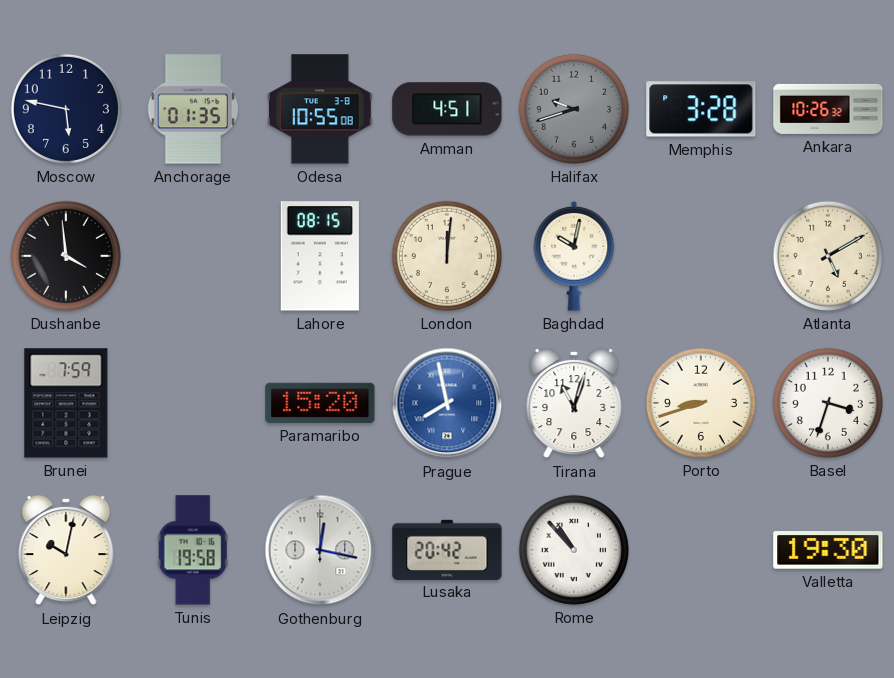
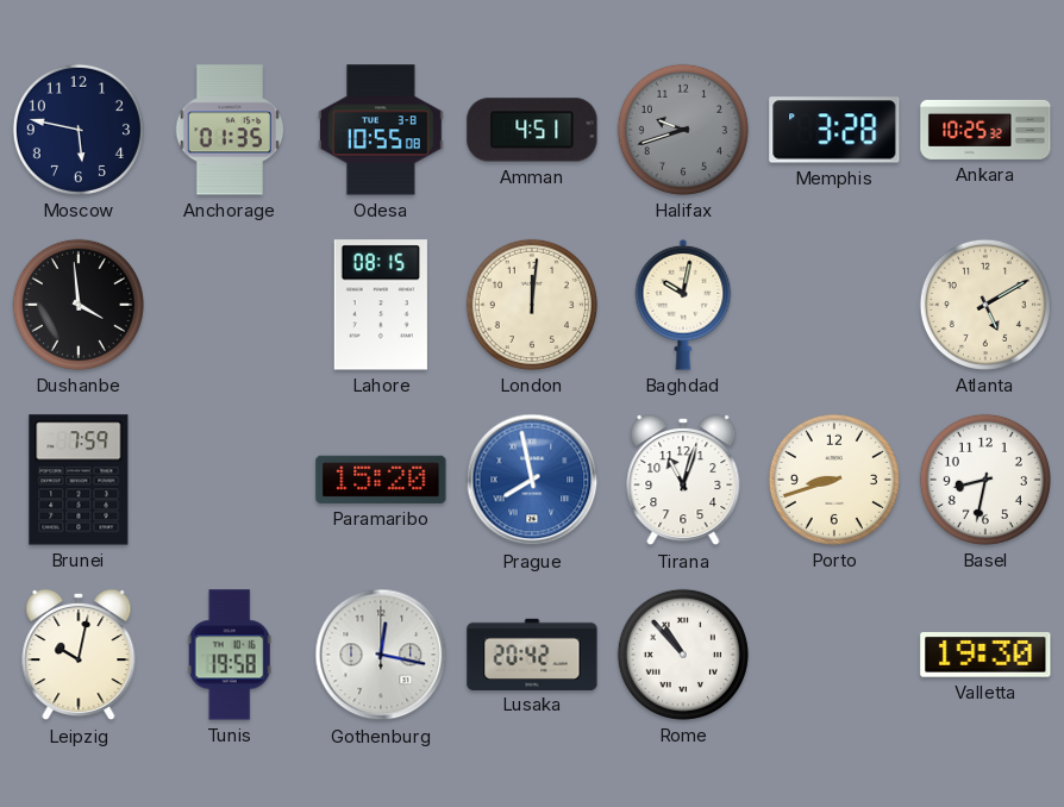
Ankara: 10:26 -> 10:25
Basel: 3:33 -> 8:32
